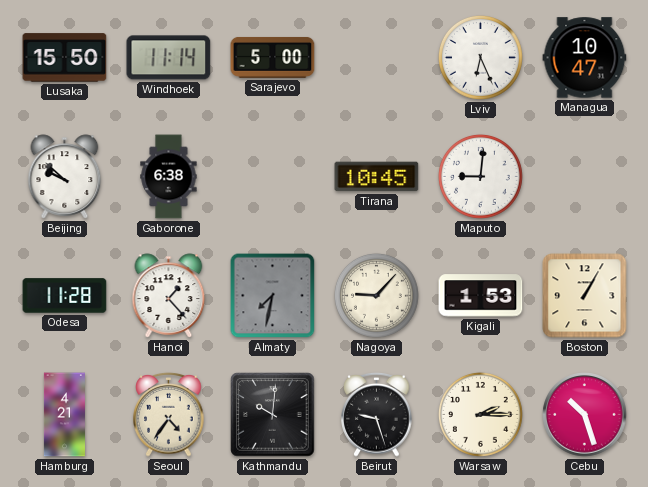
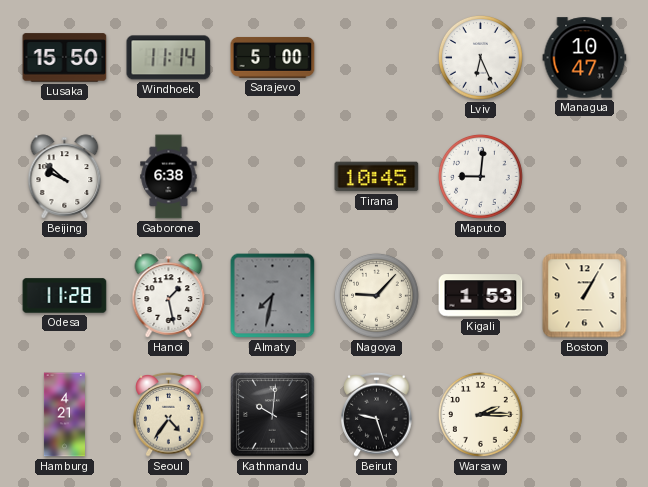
Hanoi: 1:23 -> 1:28
Cebu: 10:27 -> none
